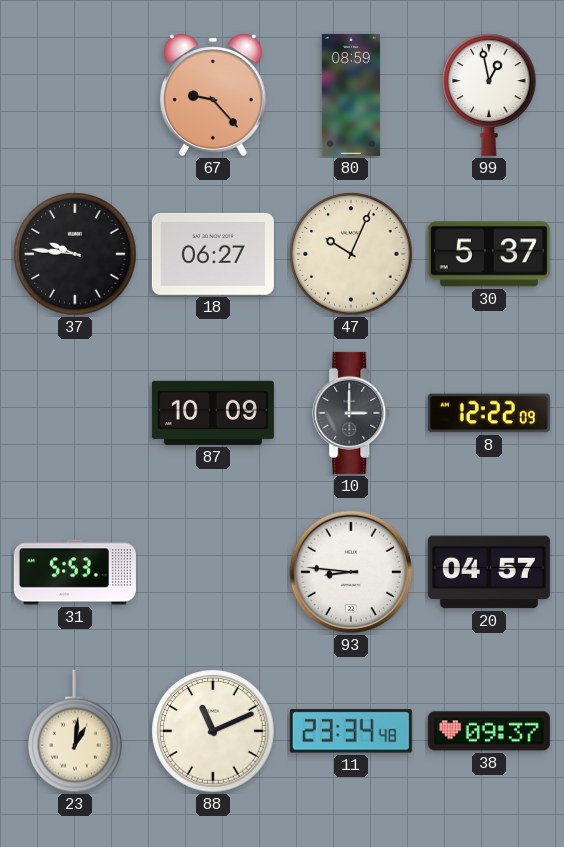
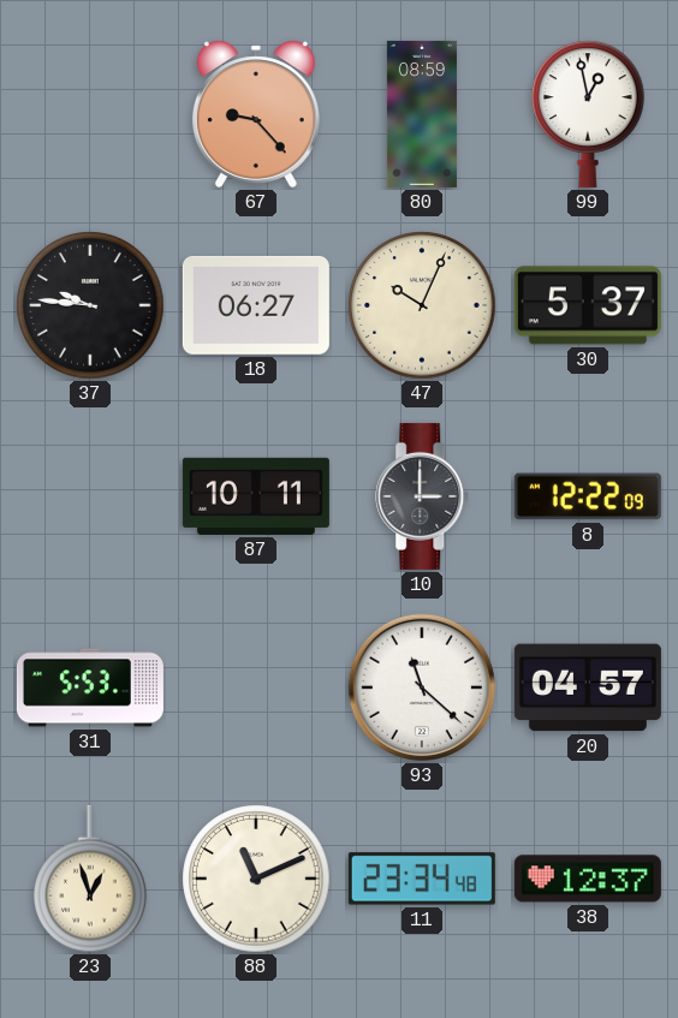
87: 10:09 -> 10:11
93: 8:46 -> 11:22
23: 1:01 -> 12:57
38: 09:37 -> 12:37
